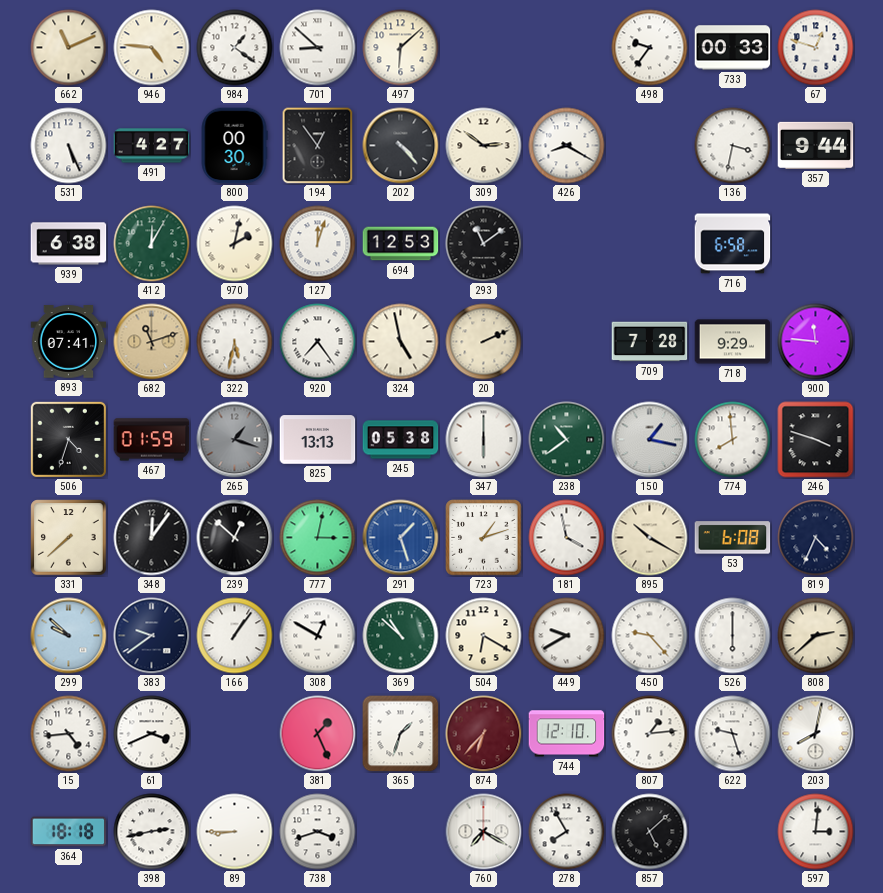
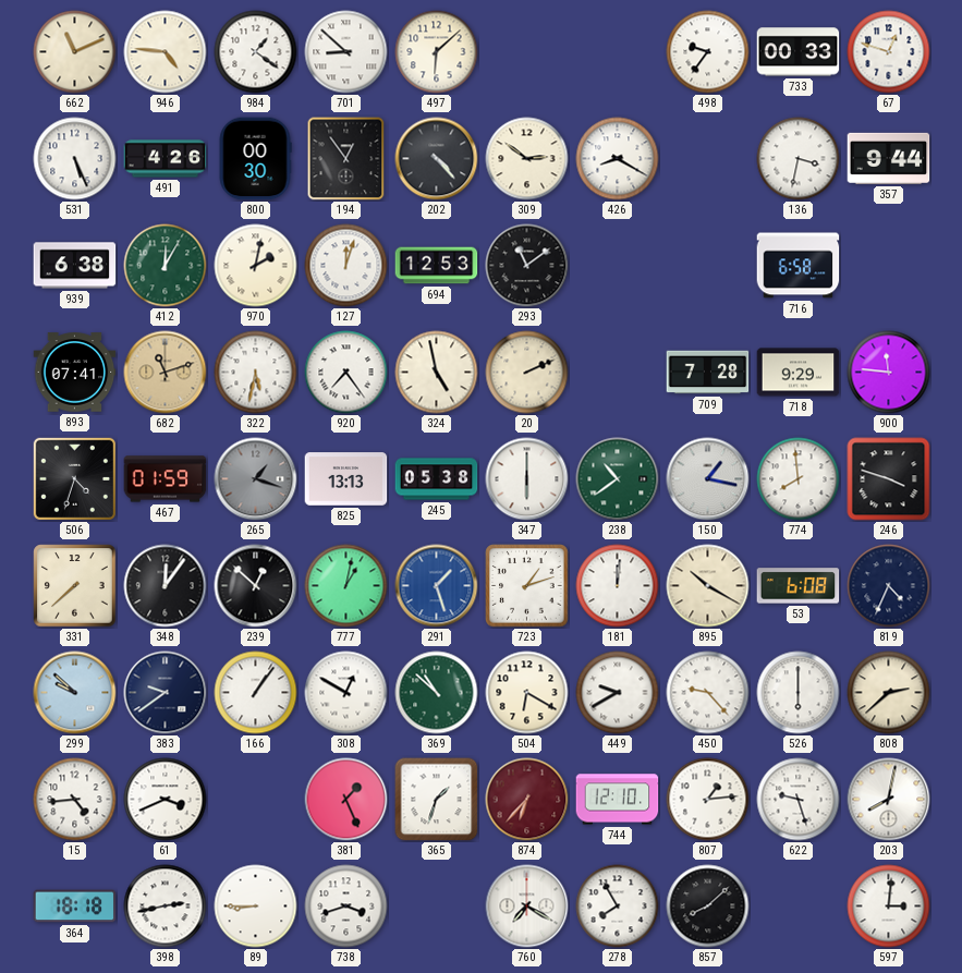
491: 4:27 -> 4:26
777: 3:02 -> 1:02
181: 3:58 -> 12:01
857: 5:08 -> 8:08
